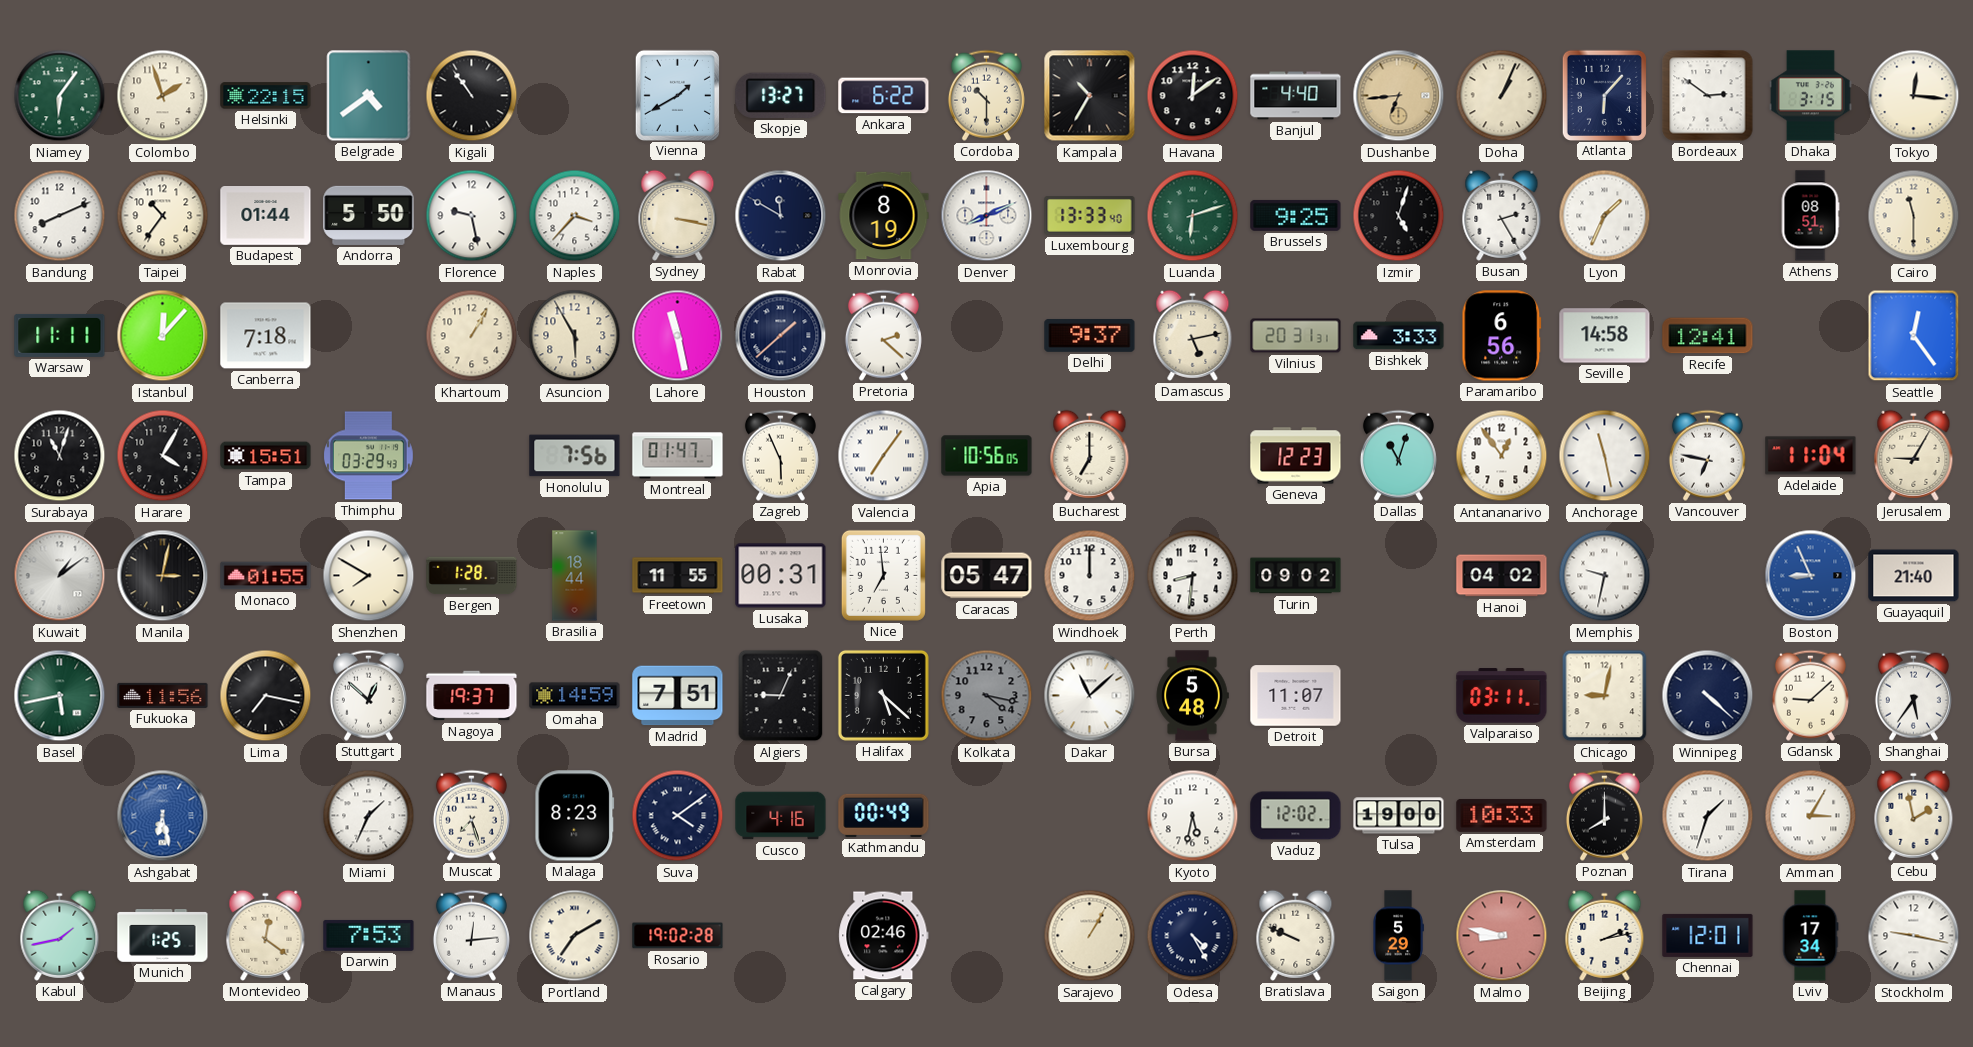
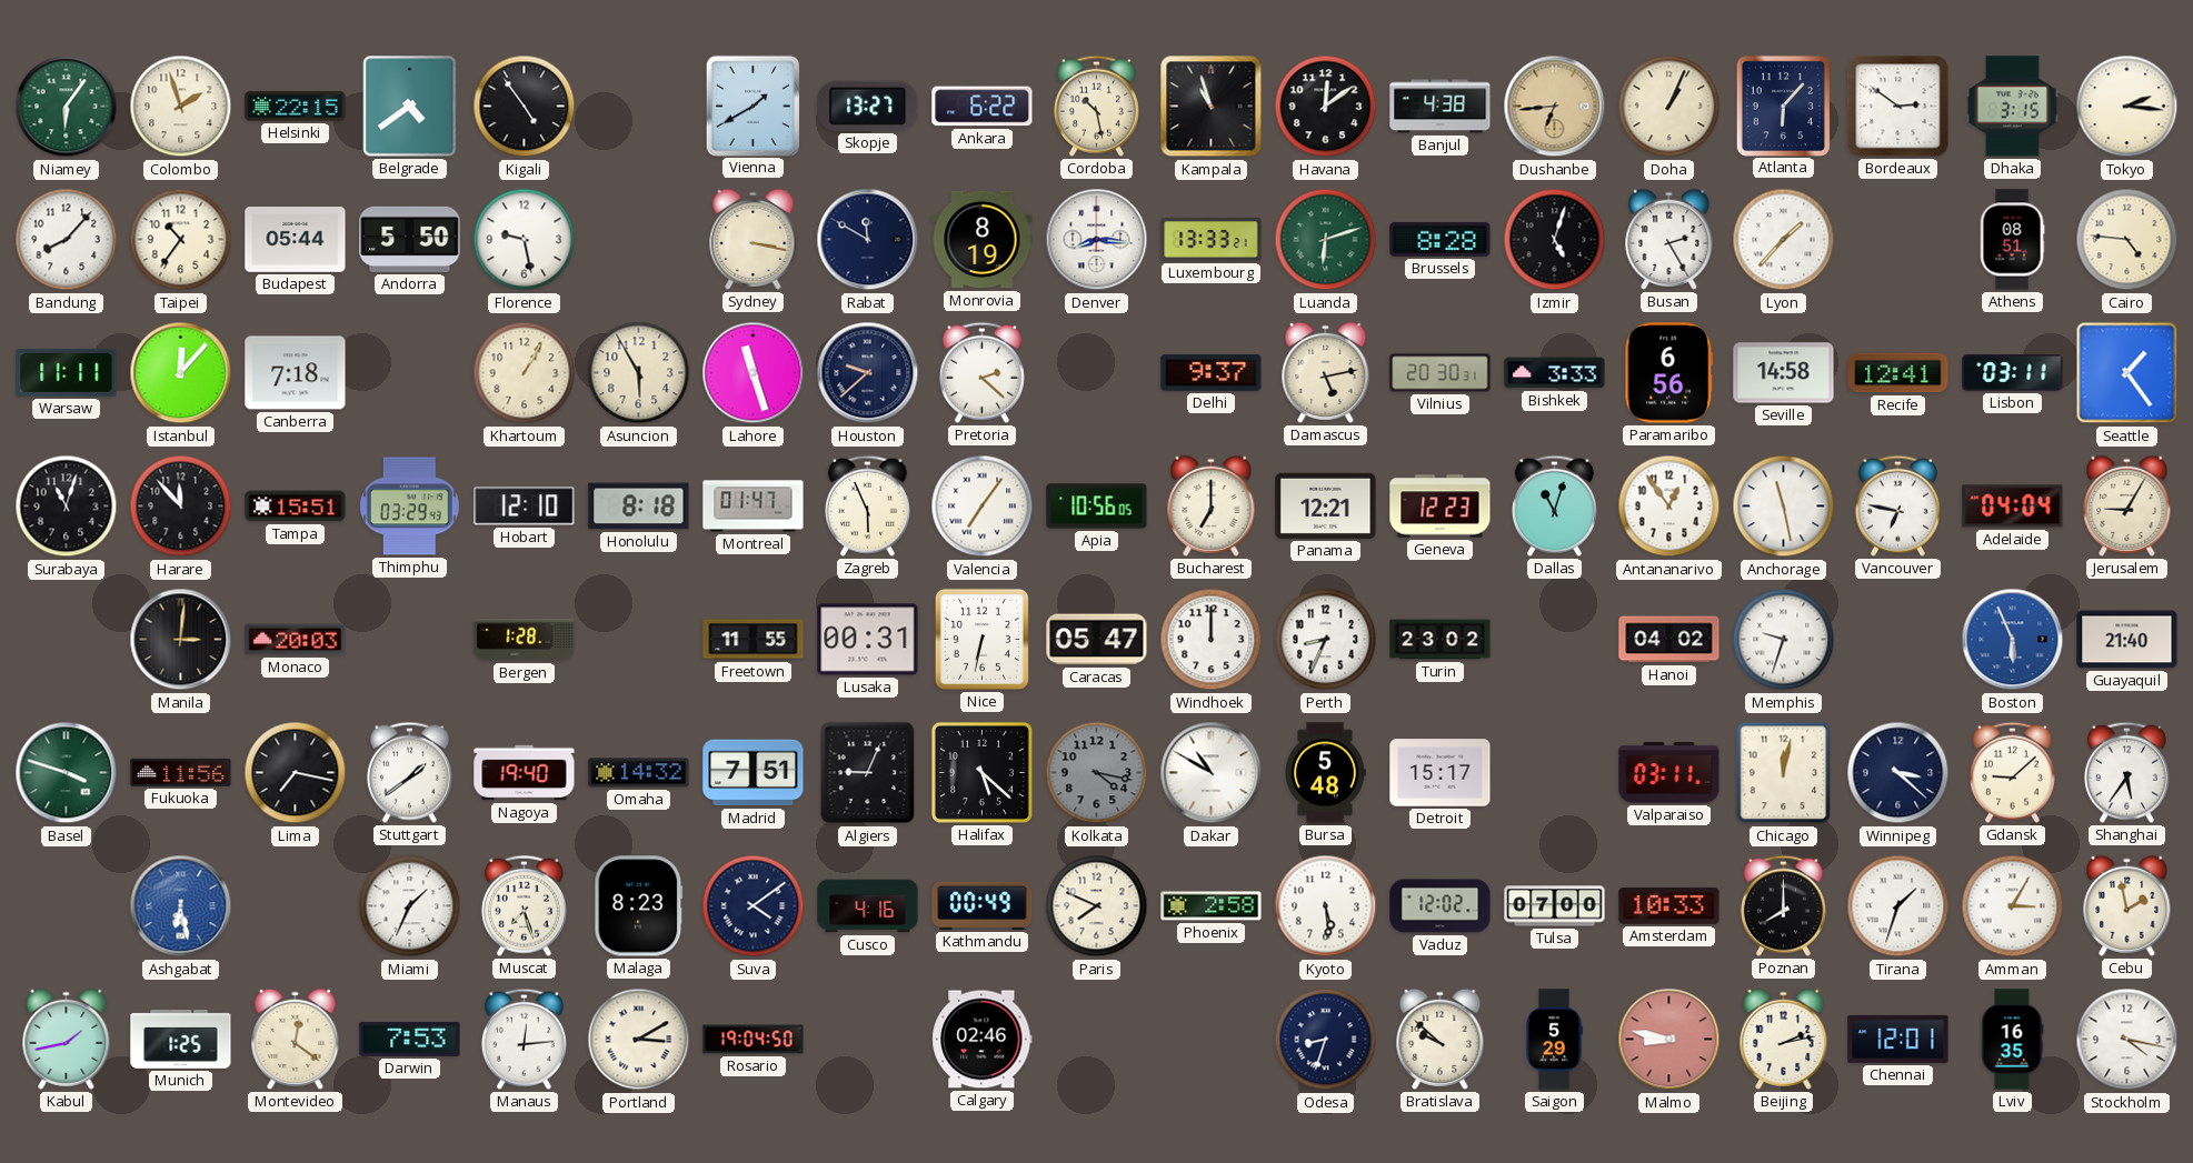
Kigali: 10:54 -> 4:54
Cordoba: 10:30 -> 10:28
Kampala: 10:35 -> 10:57
Banjul: 4:40 -> 4:38
Tokyo: 12:16 -> 2:16
Bandung: 8:11 -> 8:07
Budapest: 01:44 -> 05:44
Naples: 3:37 -> none
Denver: 8:11 -> 8:16
Luxembourg: 13:33:40 -> 13:33:21
Brussels: 9:25 -> 8:28
Lyon: 1:34 -> 1:37
Cairo: 11:30 -> 4:46
Lahore: 11:28 -> 11:27
Houston: 1:38 -> 9:38
Vilnius: 20:31 -> 20:30
Lisbon: none -> 03:11
Seattle: 12:24 -> 1:24
Harare: 4:05 -> 11:53
Hobart: none -> 12:10
Honolulu: 7:56 -> 8:18
Panama: none -> 12:21
Adelaide: 11:04 -> 04:04
Kuwait: 1:09 -> none
Manila: 3:02 -> 3:01
Monaco: 01:55 -> 20:03
Shenzhen: 7:50 -> none
Brasilia: 18:44 -> none
Nice: 6:59 -> 6:32
Perth: 8:31 -> 8:34
Turin: 09:02 -> 23:02
Memphis: 9:32 -> 9:33
Boston: 8:56 -> 5:56
Basel: 5:43 -> 3:48
Stuttgart: 12:52 -> 1:39
Nagoya: 19:37 -> 19:40
Omaha: 14:59 -> 14:32
Dakar: 11:08 -> 10:50
Detroit: 11:07 -> 15:17
Chicago: 9:02 -> 12:02
Winnipeg: 4:22 -> 3:22
Paris: none -> 7:49
Phoenix: none -> 2:58
Kyoto: 5:32 -> 5:29
Tulsa: 19:00 -> 07:00
Portland: 7:10 -> 3:10
Rosario: 19:02 -> 19:04
Sarajevo: 1:05 -> none
Odesa: 4:25 -> 8:33
Bratislava: 9:49 -> 9:52
Lviv: 17:34 -> 16:35
Stockholm: 9:17 -> 4:17
